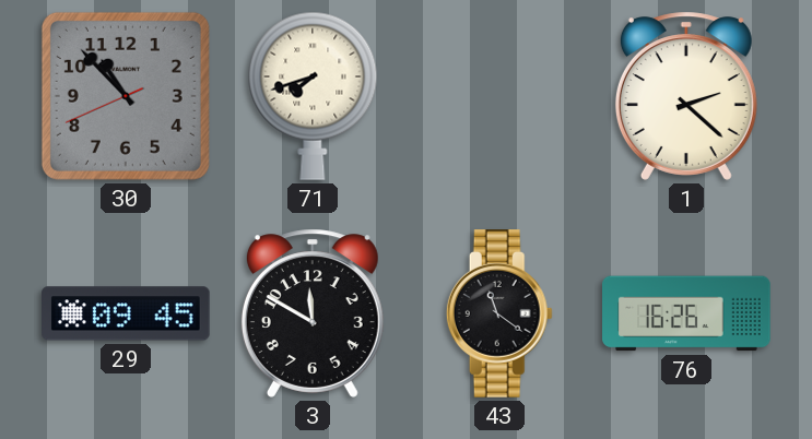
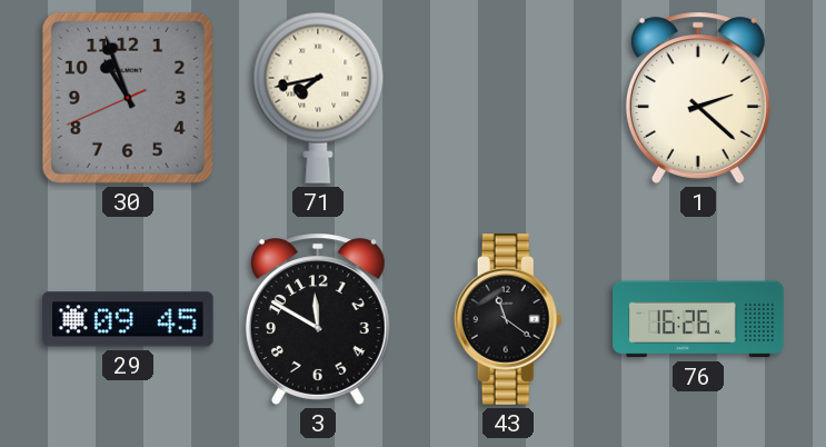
30: 10:52 -> 10:56
71: 7:42 -> 7:43
